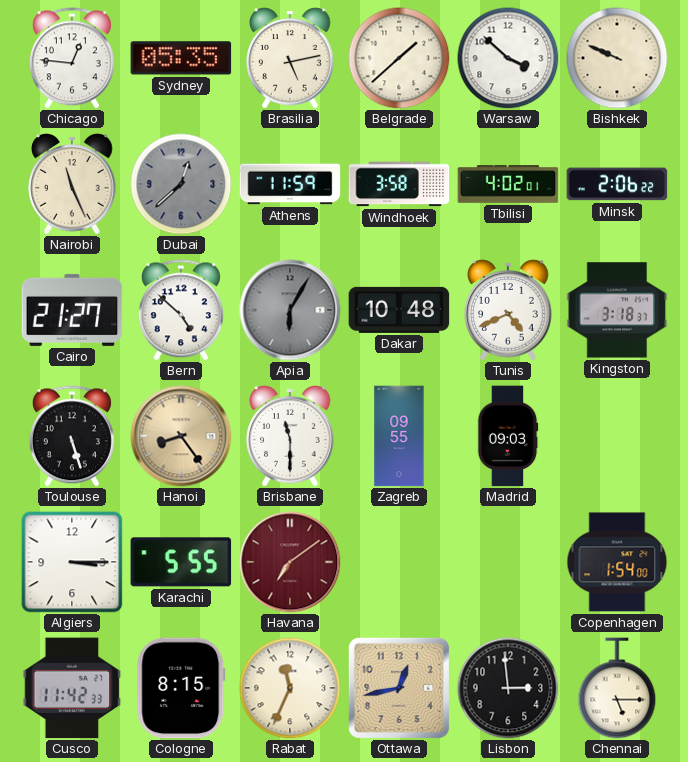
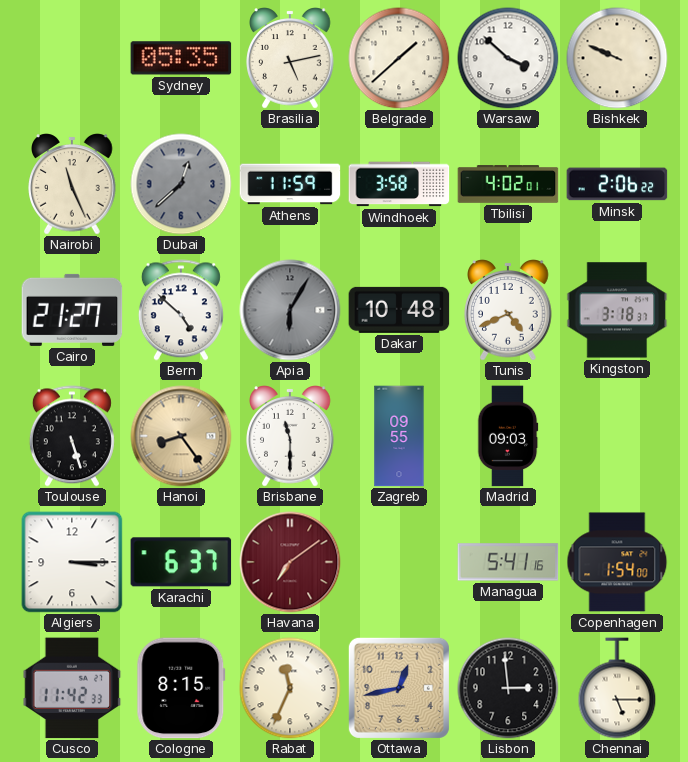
Chicago: 12:46 -> none
Karachi: 5:55 -> 6:37
Managua: none -> 5:41
